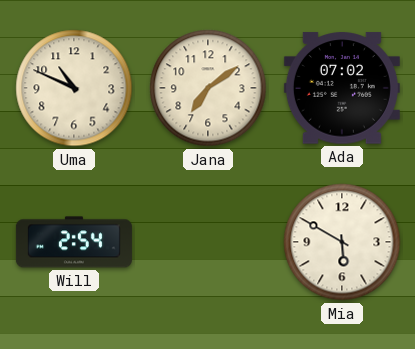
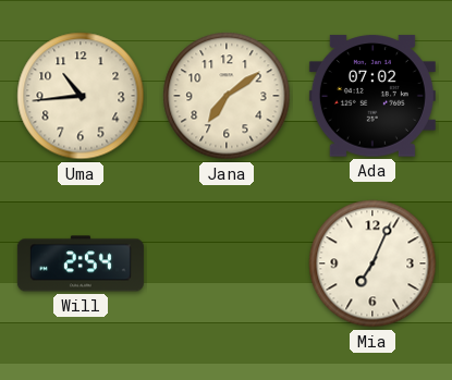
Uma: 10:49 -> 10:44
Mia: 5:50 -> 7:04
